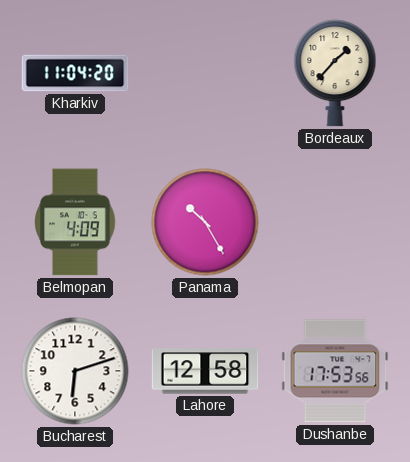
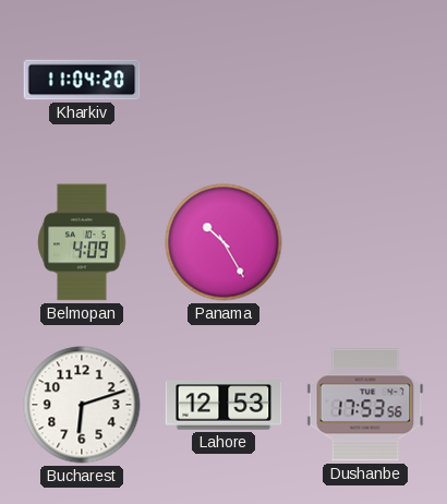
Bordeaux: 1:37 -> none
Lahore: 12:58 -> 12:53
